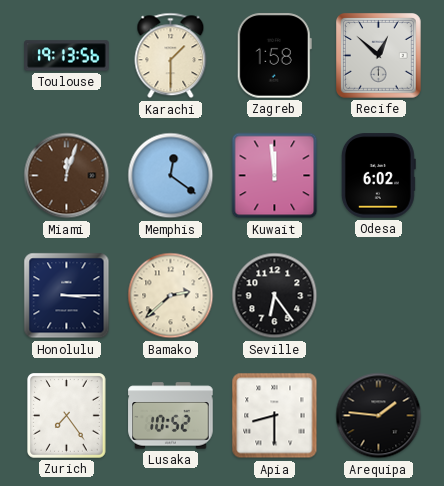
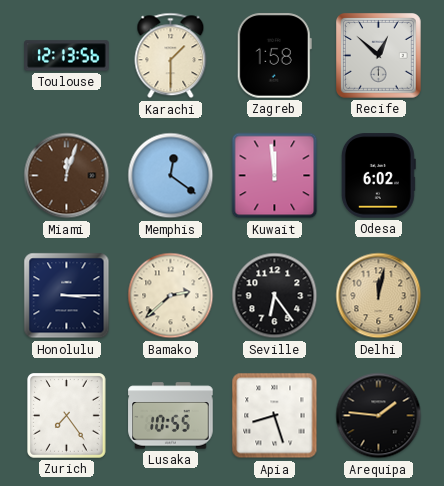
Toulouse: 19:13 -> 12:13
Delhi: none -> 12:02
Lusaka: 10:52 -> 10:55
Apia: 8:30 -> 8:27
